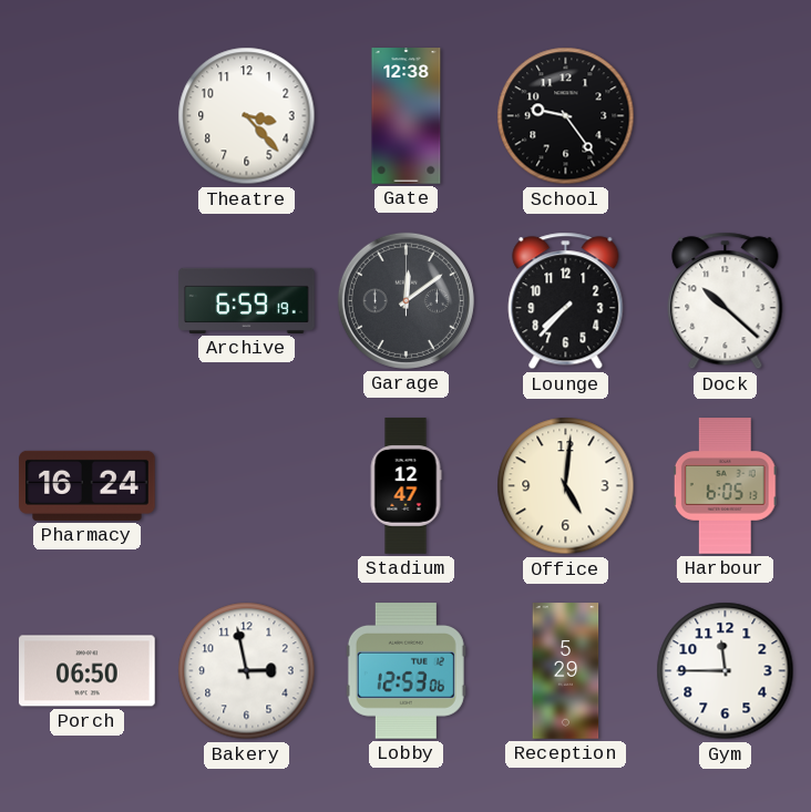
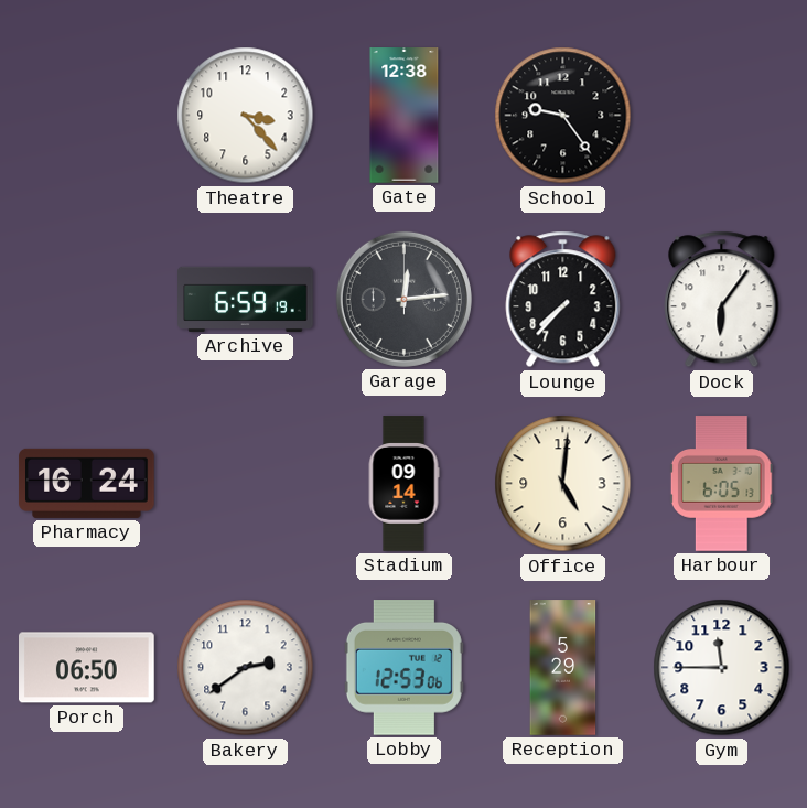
Garage: 12:09 -> 12:14
Dock: 10:22 -> 6:06
Stadium: 12:47 -> 09:14
Bakery: 2:58 -> 2:39
